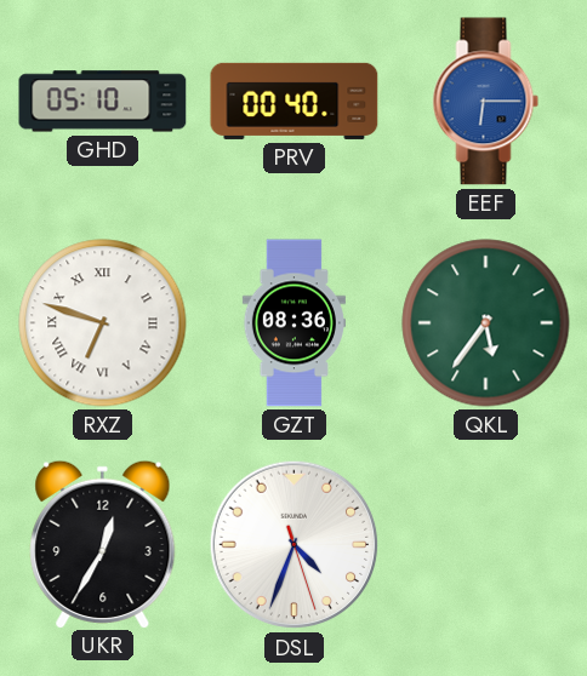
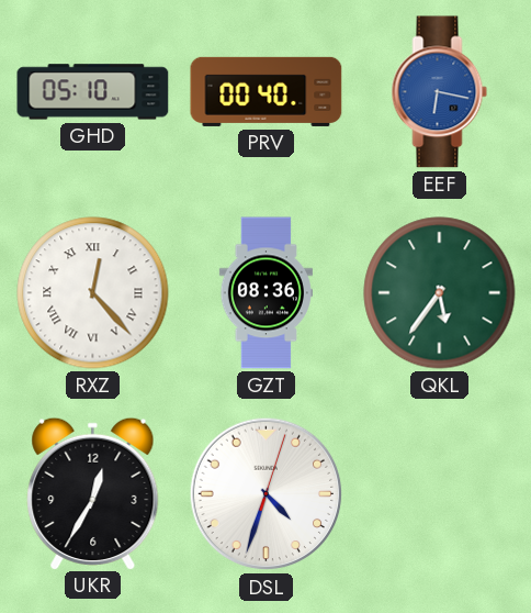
EEF: 6:15 -> 6:17
RXZ: 6:48 -> 12:23
DSL: 4:33:27 -> 4:33:03
